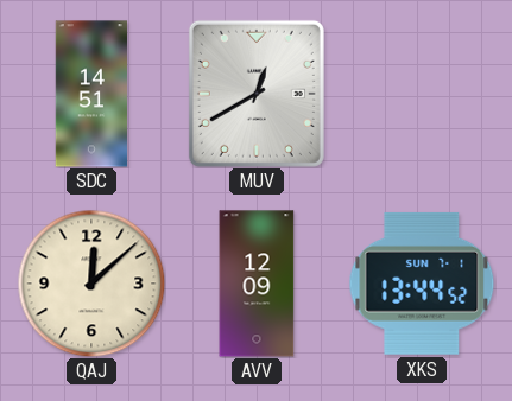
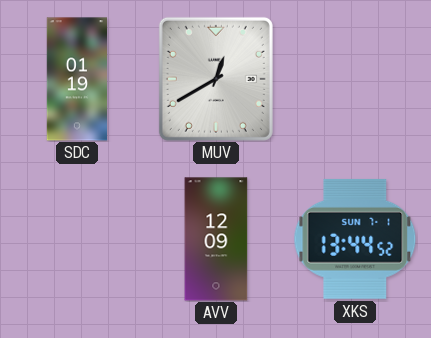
SDC: 14:51 -> 01:19
QAJ: 12:08 -> none
